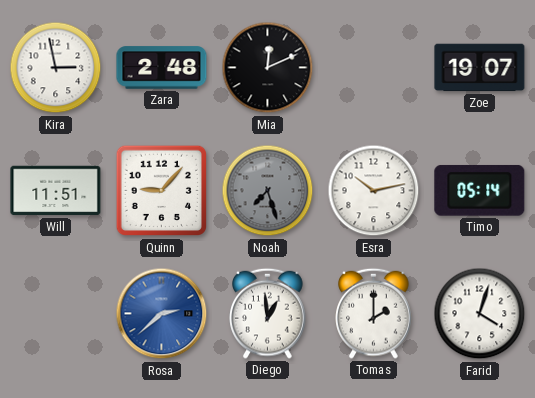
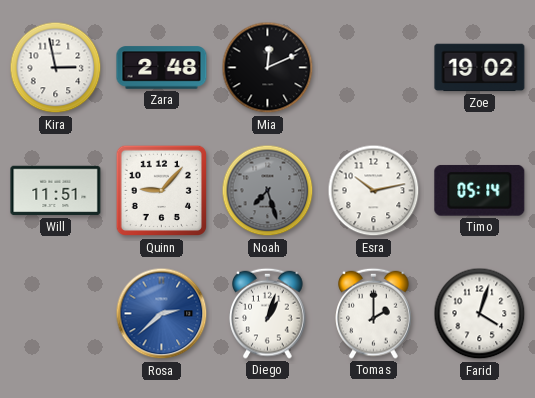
Zoe: 19:07 -> 19:02
Diego: 12:59 -> 1:03
